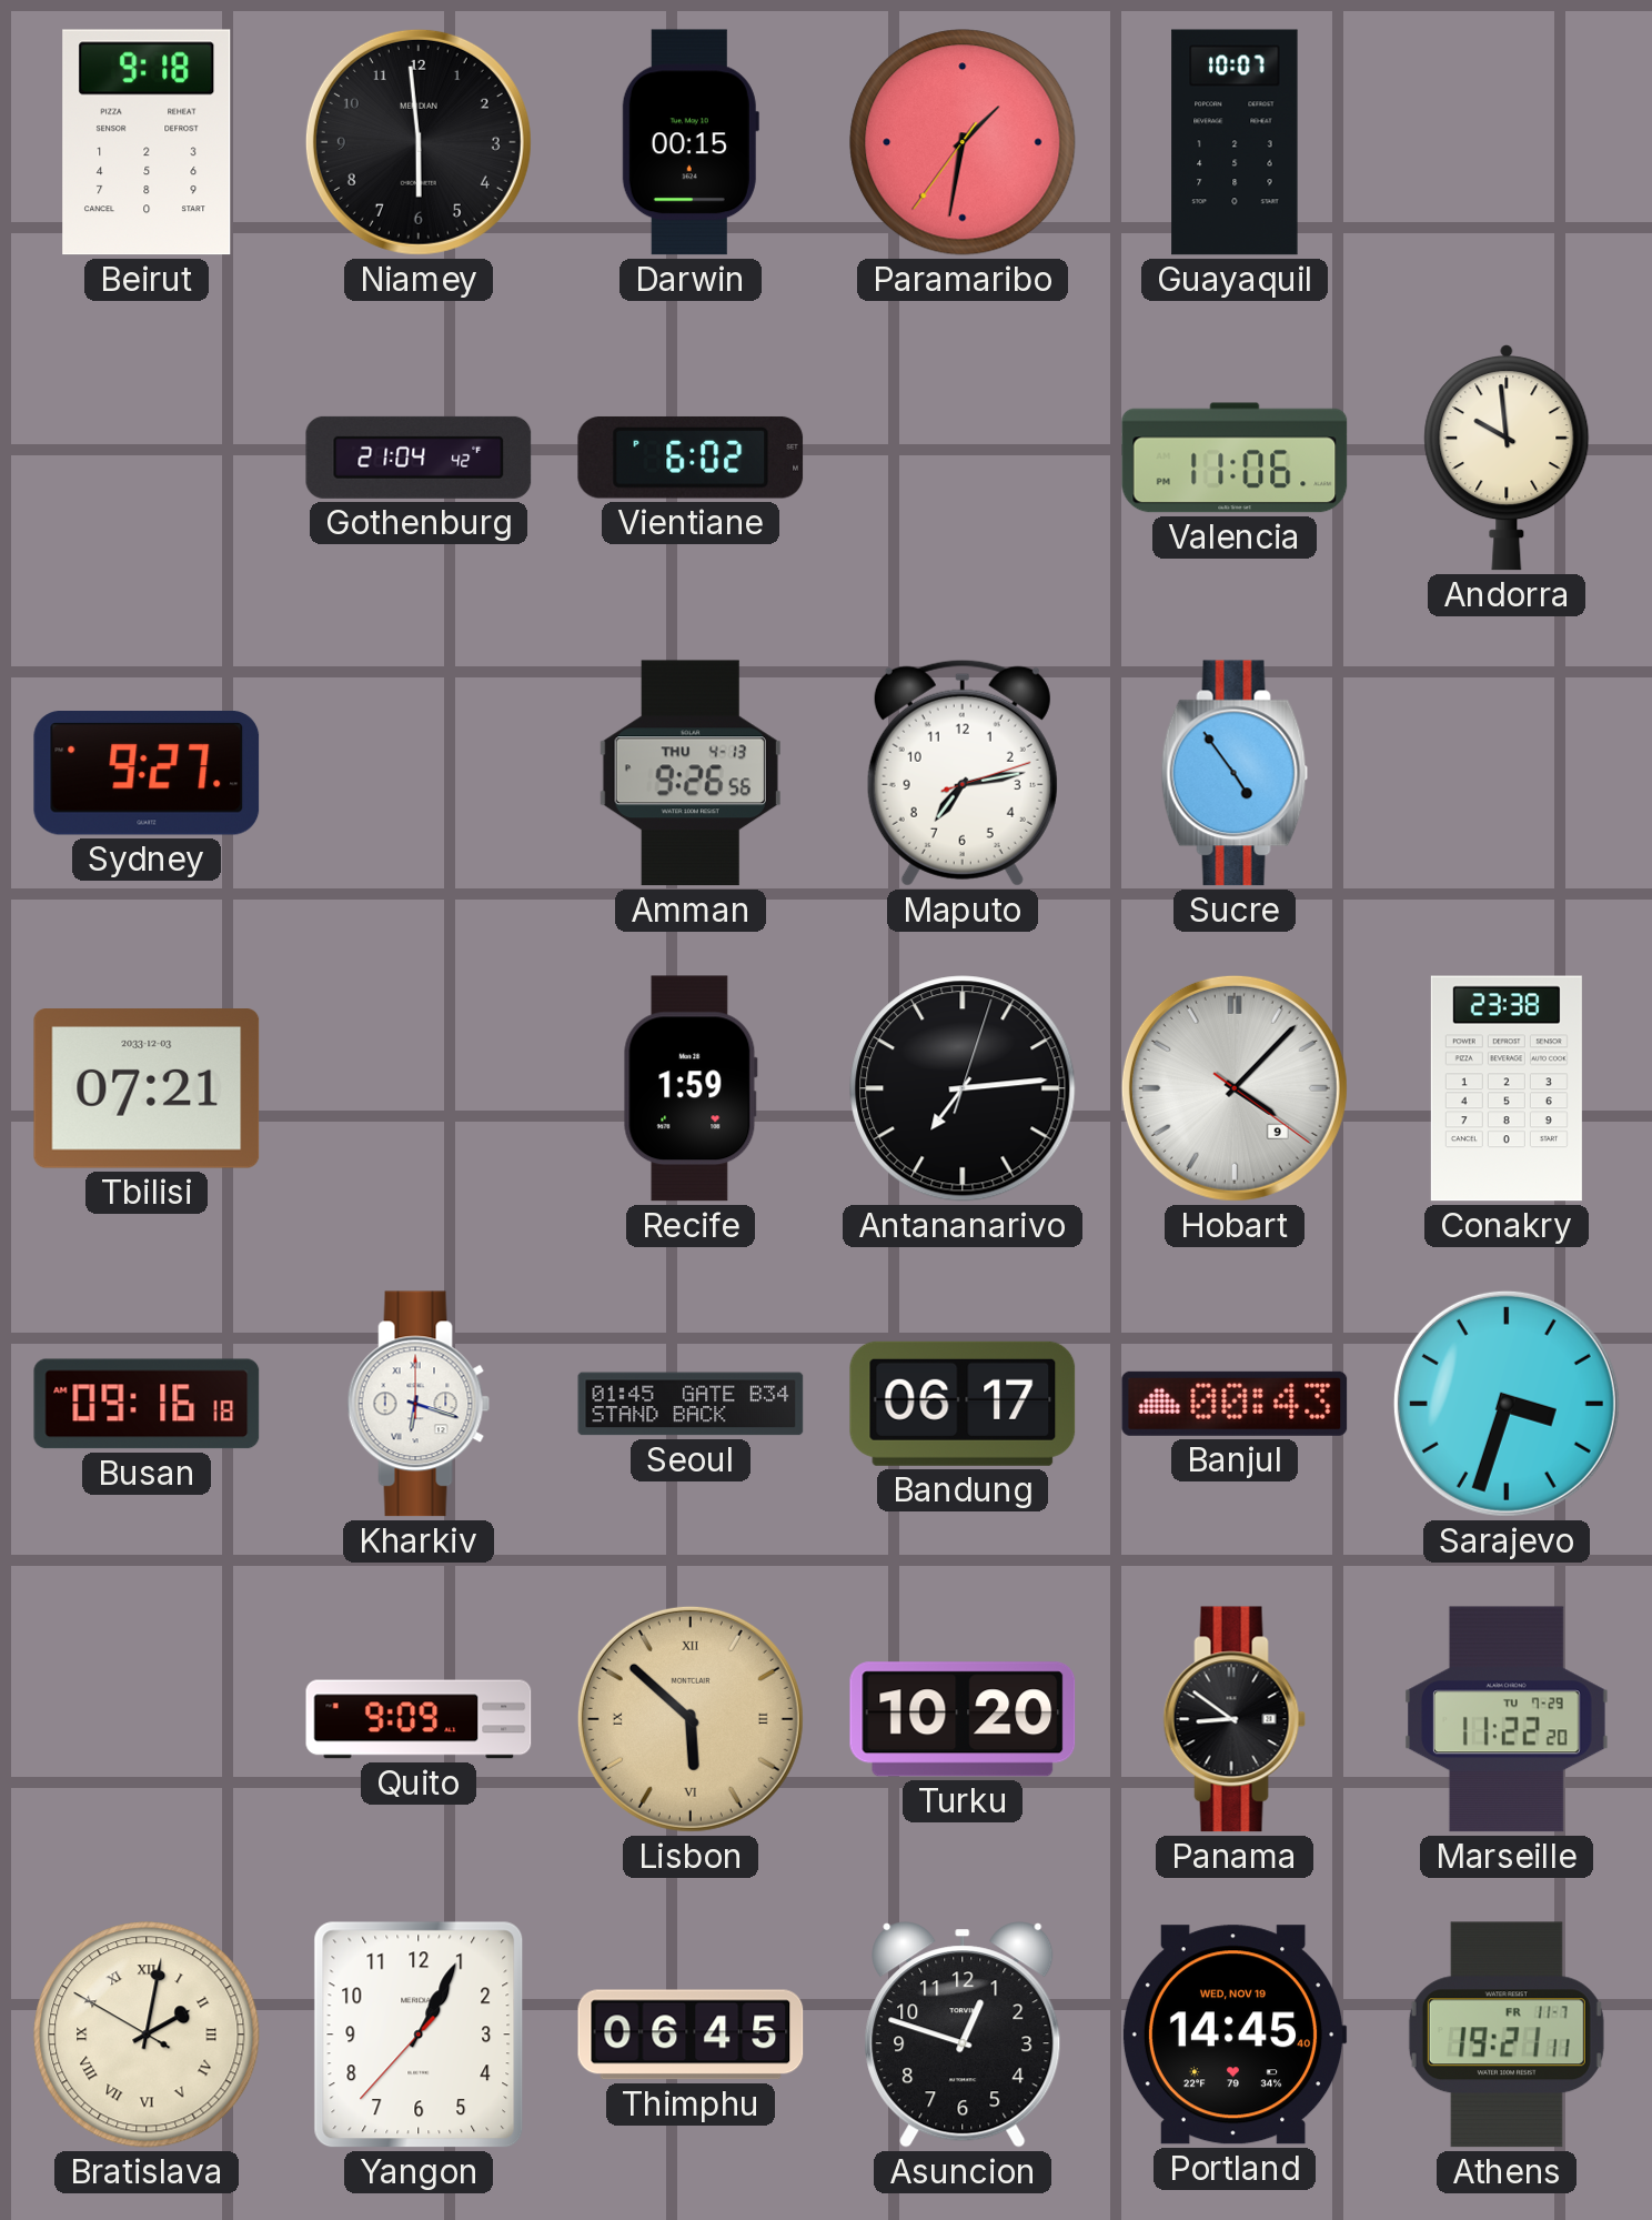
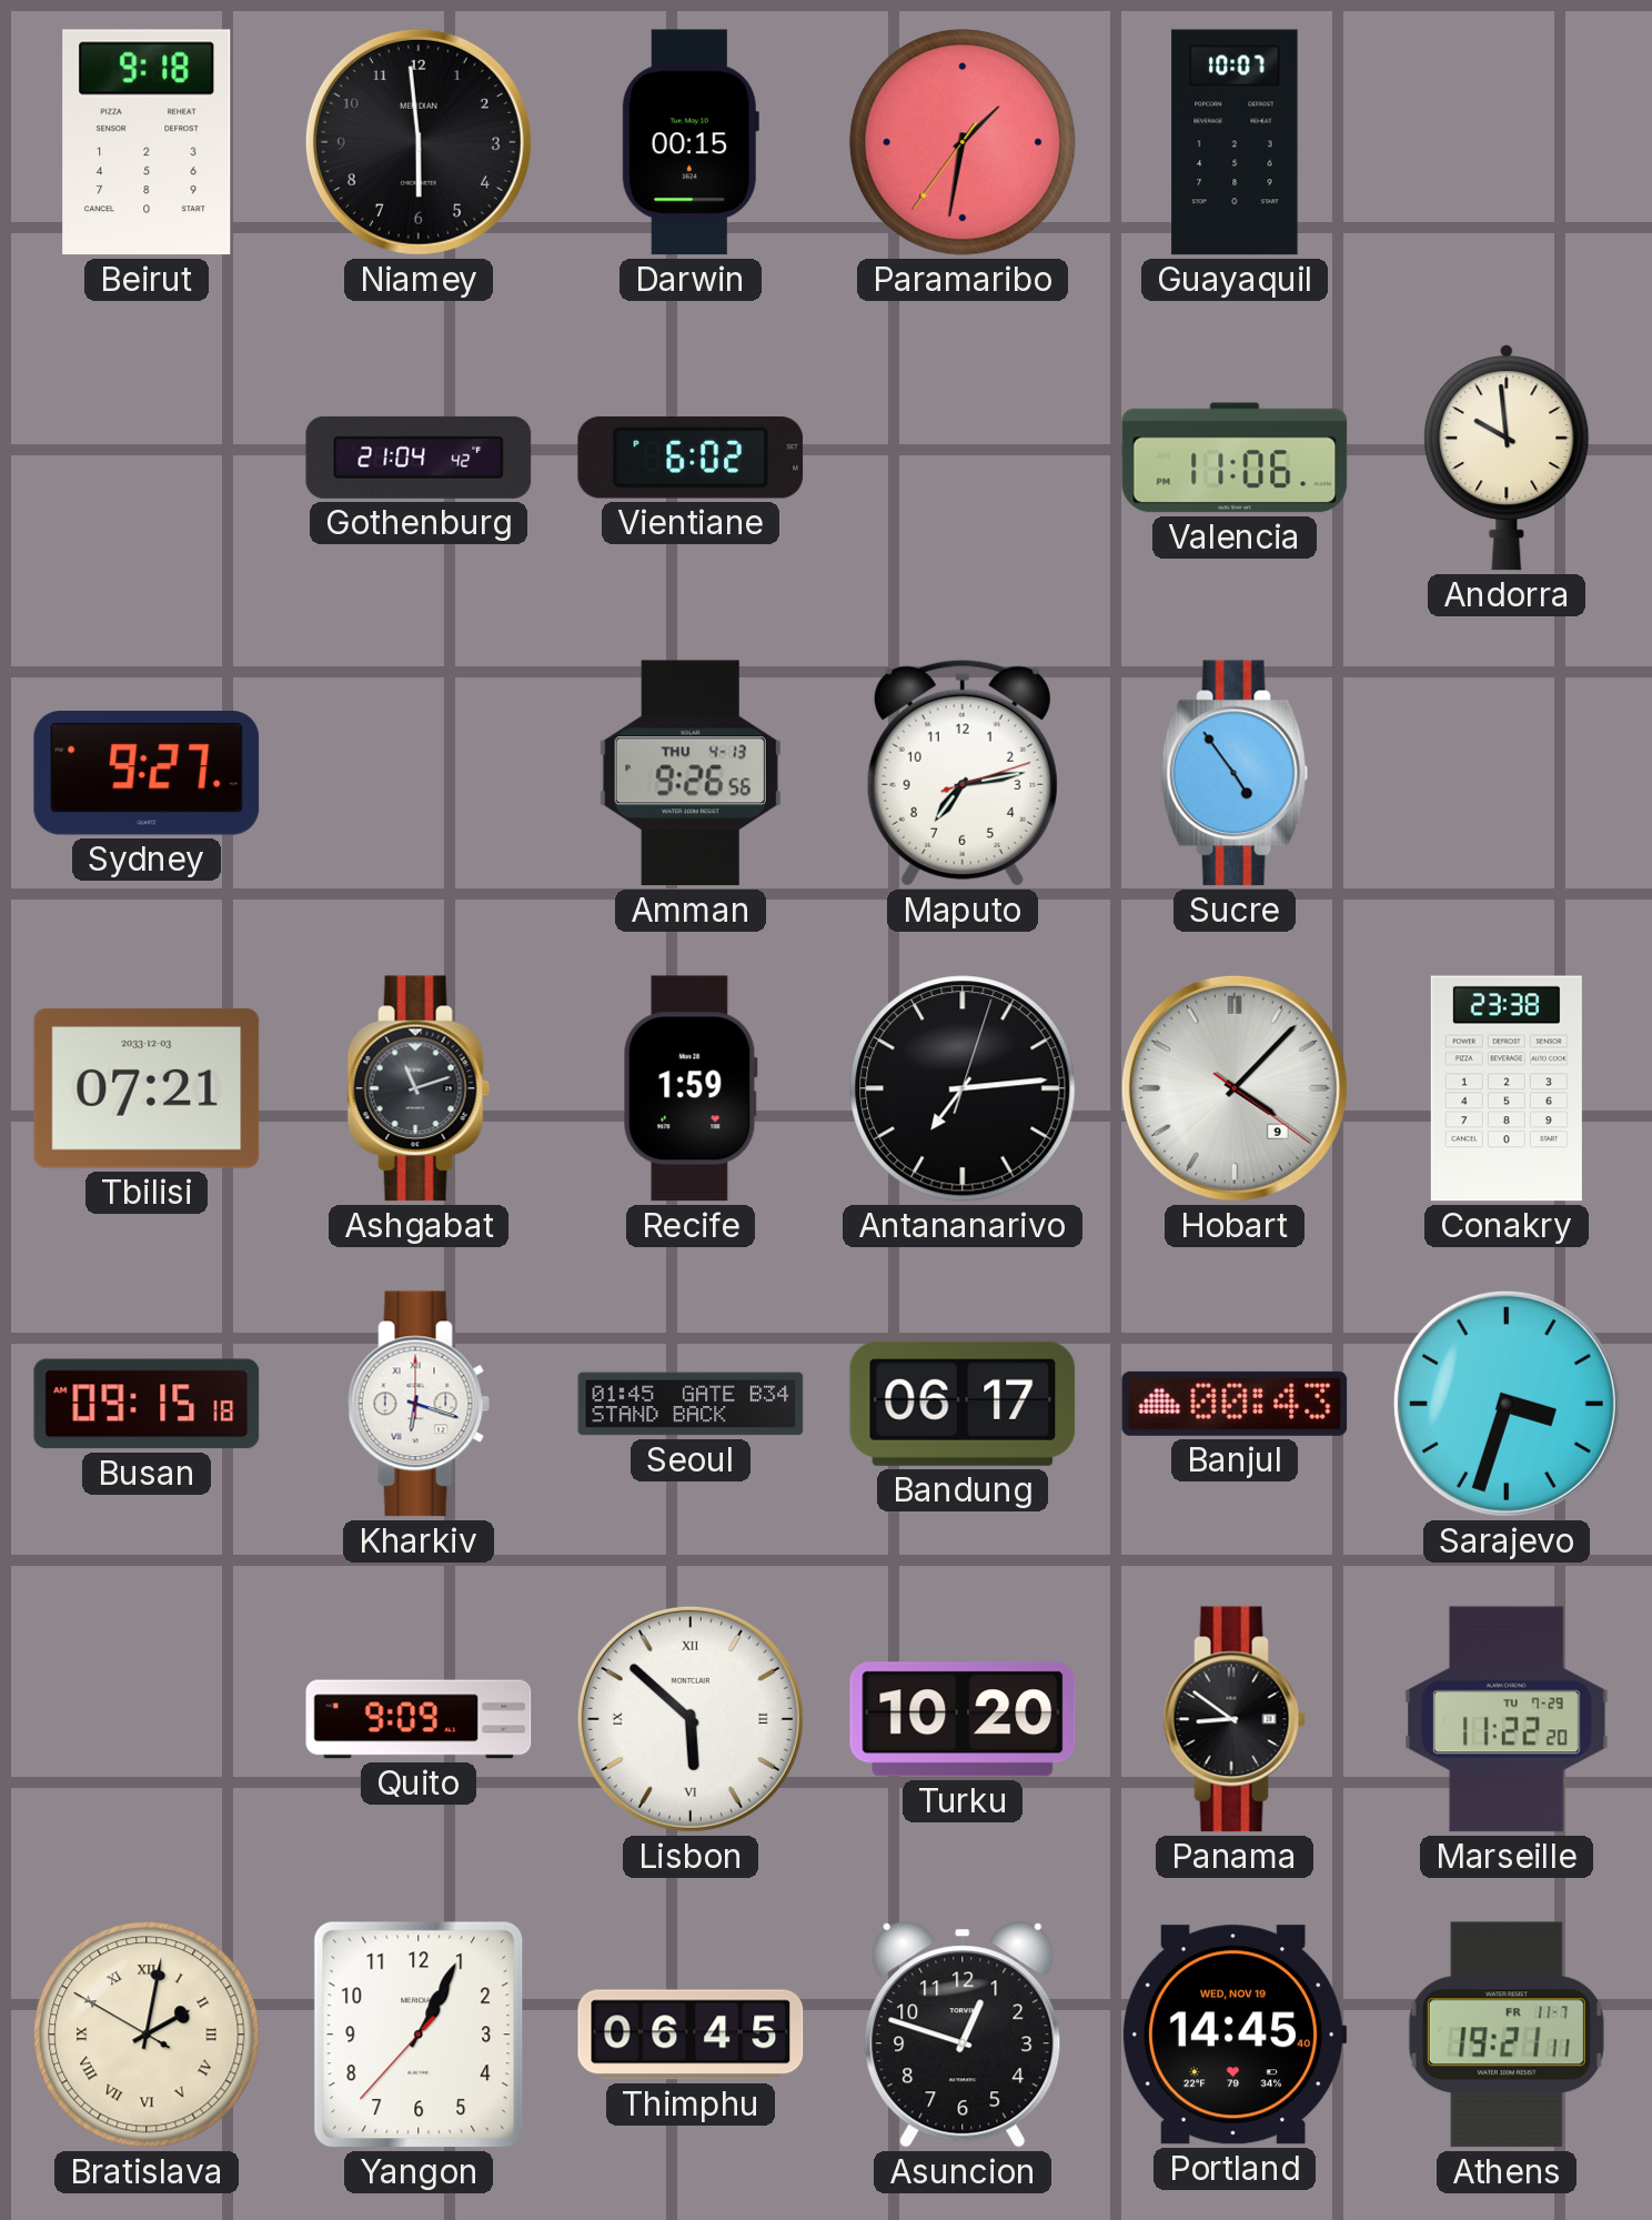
Ashgabat: none -> 11:12
Busan: 09:16 -> 09:15
Lisbon dial: champagne -> white
